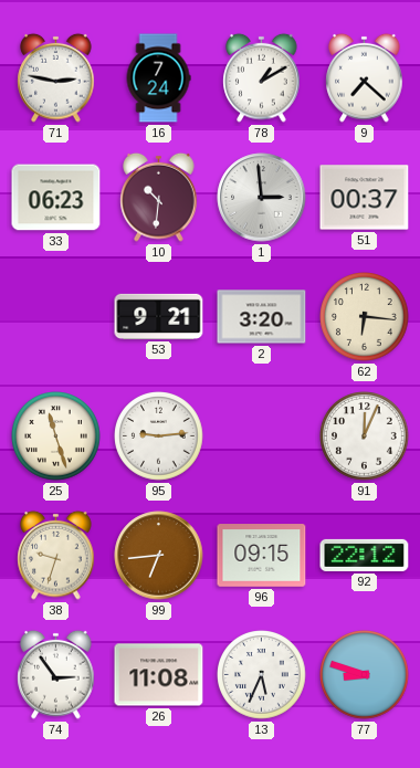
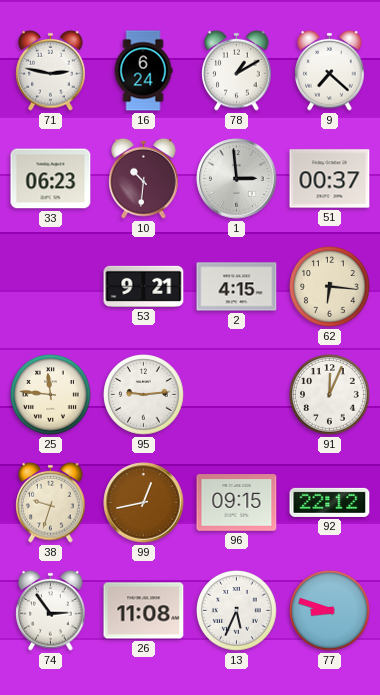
16: 7:24 -> 6:24
2: 3:20 -> 4:15
25: 11:27 -> 11:46
99: 6:44 -> 12:43
